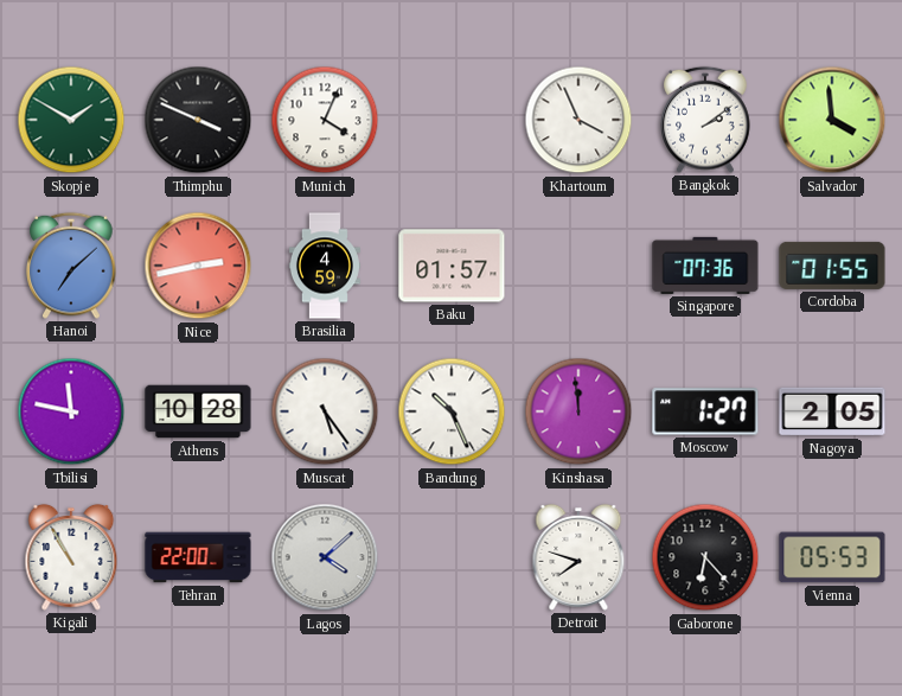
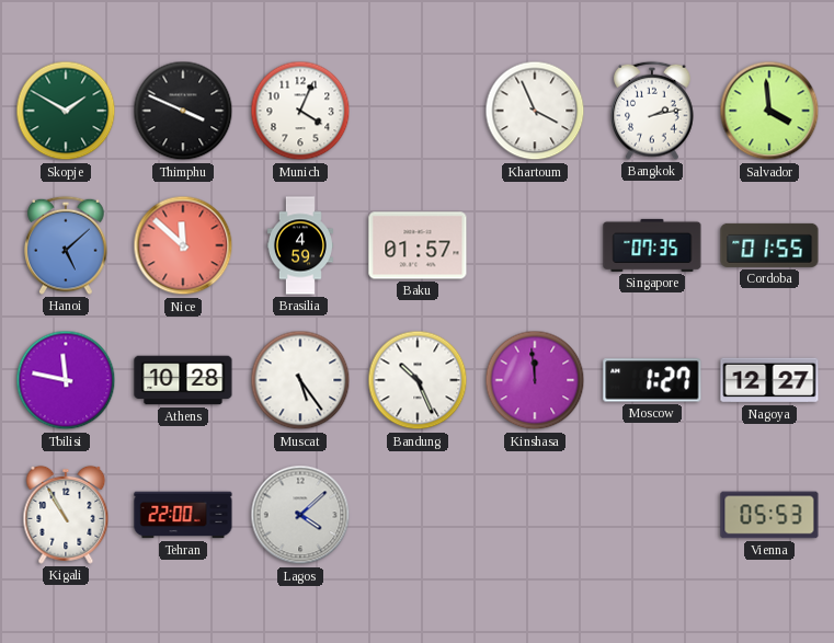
Bangkok: 2:09 -> 2:13
Hanoi: 7:08 -> 5:08
Nice: 2:43 -> 11:52
Singapore: 07:36 -> 07:35
Nagoya: 2:05 -> 12:27
Detroit: 7:48 -> none
Gaborone: 6:23 -> none
